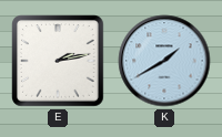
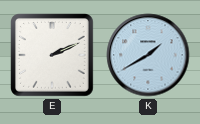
E: 2:13 -> 2:11
